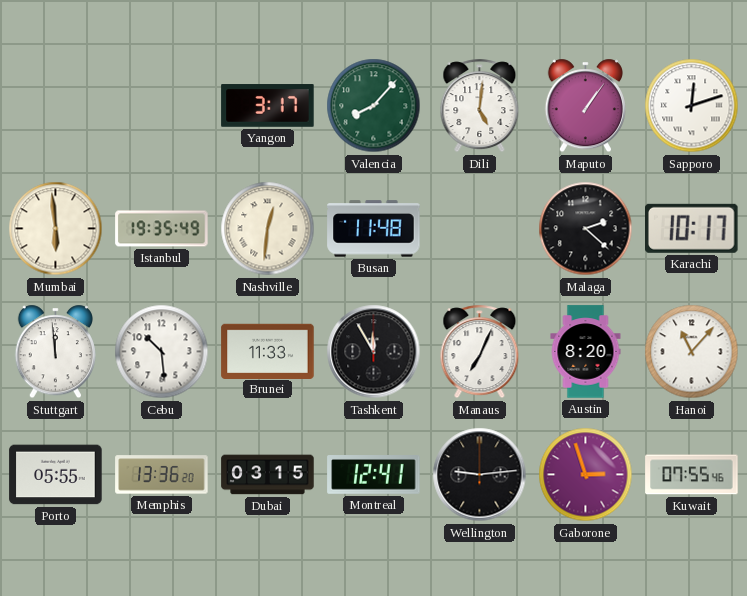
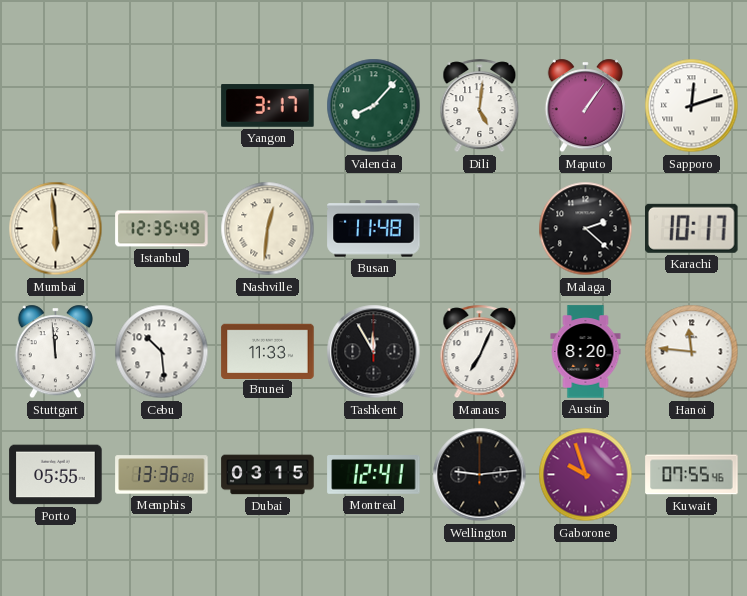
Istanbul: 19:35 -> 12:35
Hanoi: 11:07 -> 11:46
Gaborone: 2:57 -> 9:57
